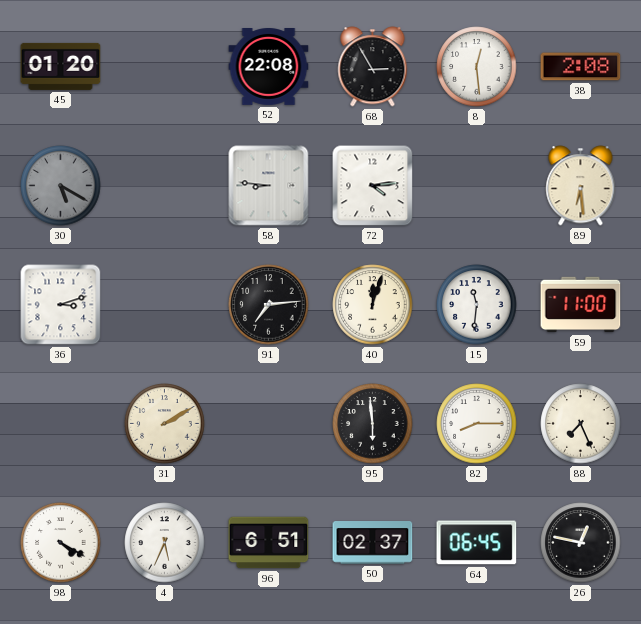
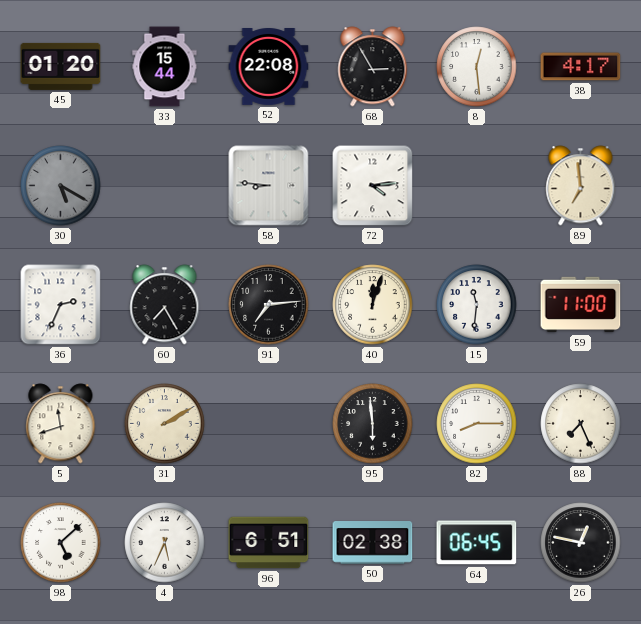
33: none -> 15:44
38: 2:08 -> 4:17
89: 6:29 -> 6:59
36: 3:12 -> 2:34
60: none -> 7:25
5: none -> 11:42
98: 4:20 -> 5:08
50: 02:37 -> 02:38
